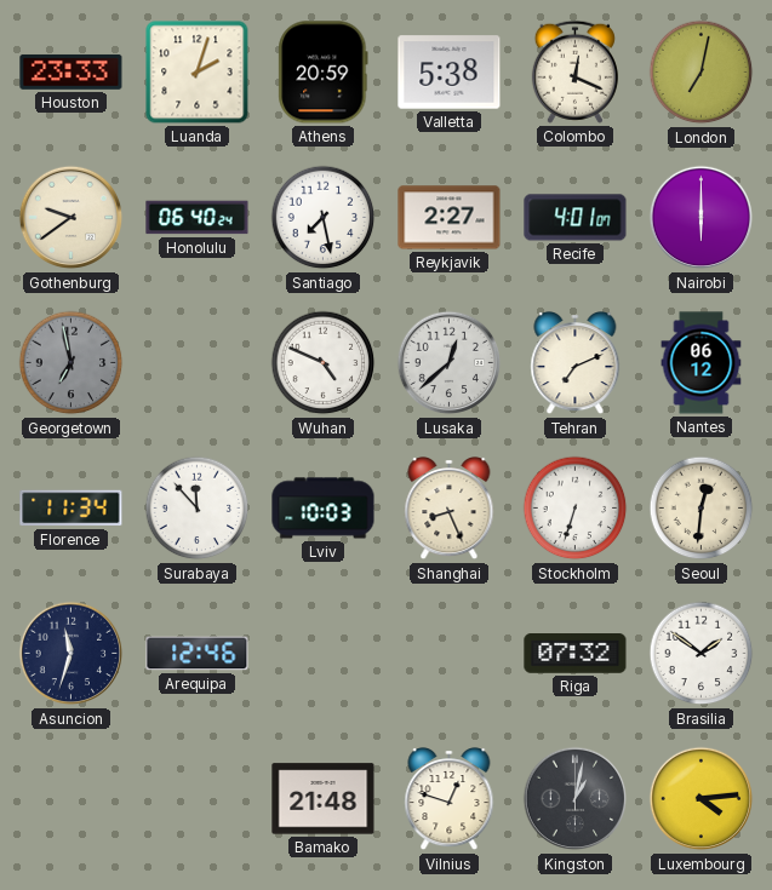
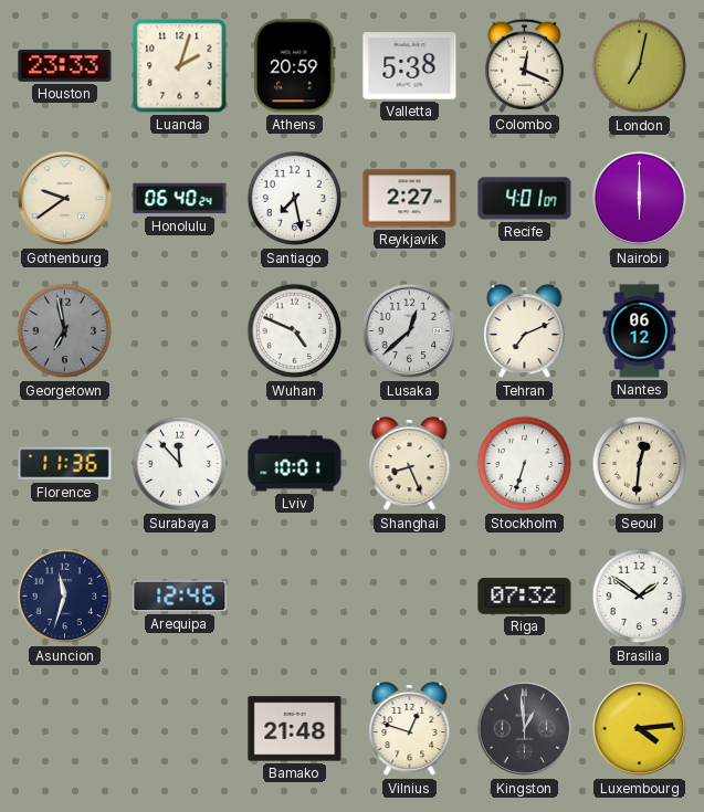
Florence: 11:34 -> 11:36
Lviv: 10:03 -> 10:01
Kingston: 1:02 -> 12:59
